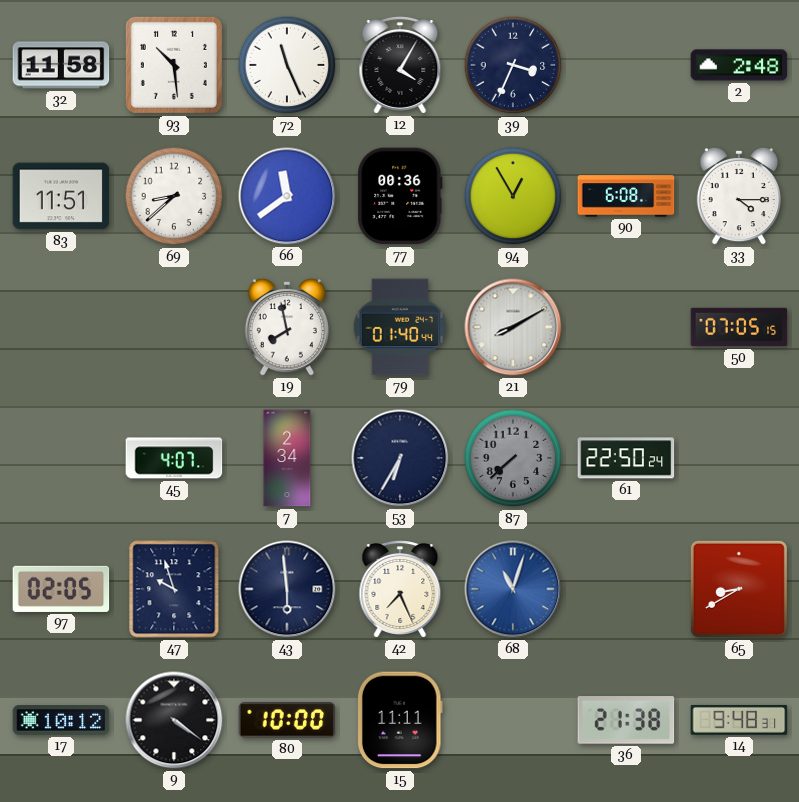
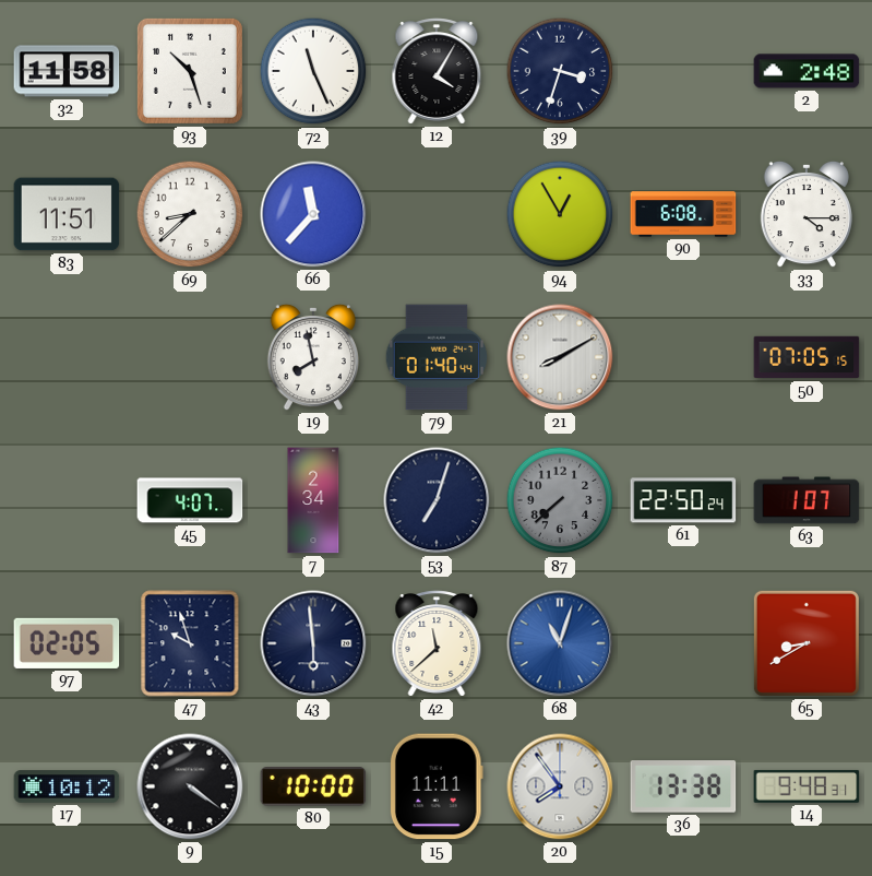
93: 10:29 -> 10:27
39: 3:34 -> 3:33
66: 11:39 -> 11:37
77: 00:36 -> none
53: 6:35 -> 7:03
63: none -> 1:07
42: 7:26 -> 11:38
20: none -> 7:54
36: 21:38 -> 13:38
